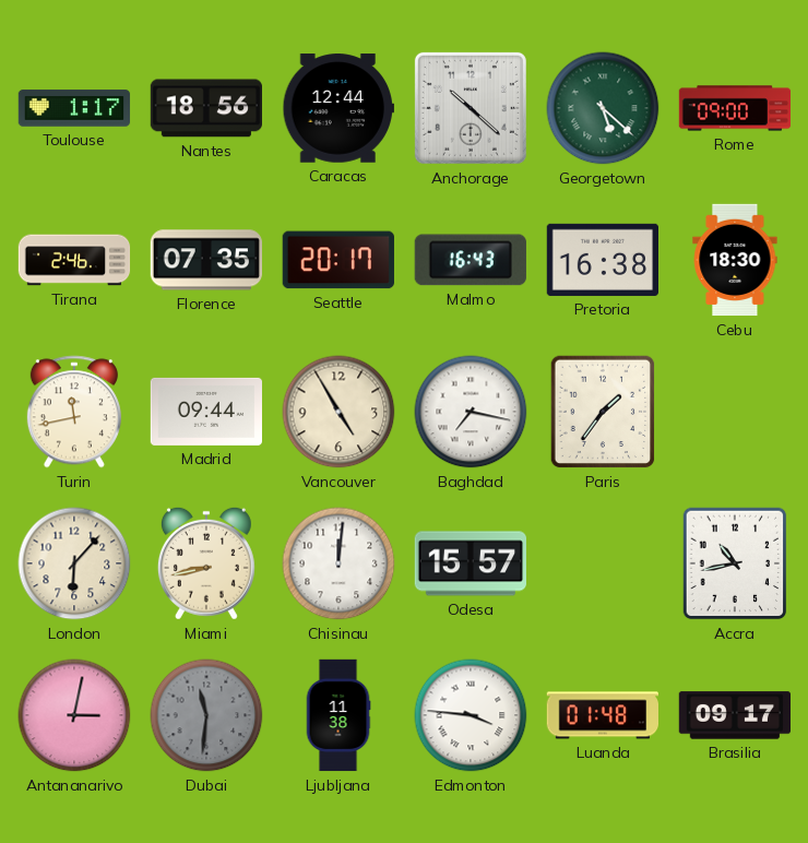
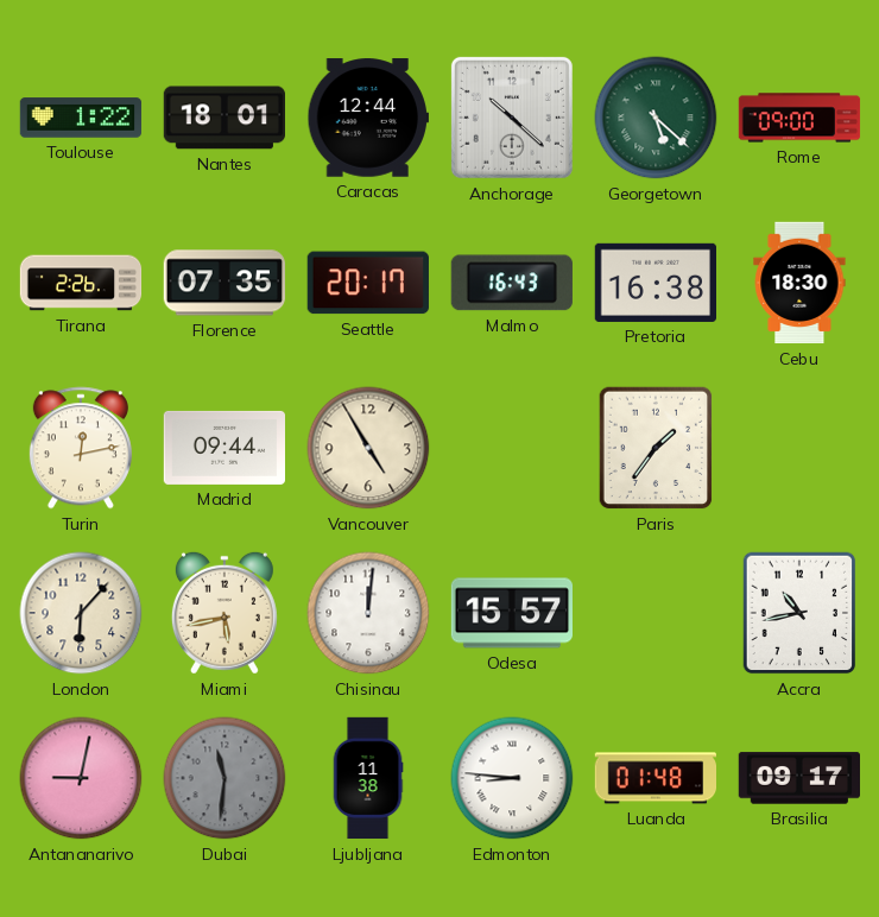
Toulouse: 1:17 -> 1:22
Nantes: 18:56 -> 18:01
Tirana: 2:46 -> 2:26
Turin: 11:43 -> 12:13
Baghdad: 7:17 -> none
Miami: 8:43 -> 5:43
Antananarivo: 3:02 -> 9:02
Edmonton: 3:46 -> 8:46
